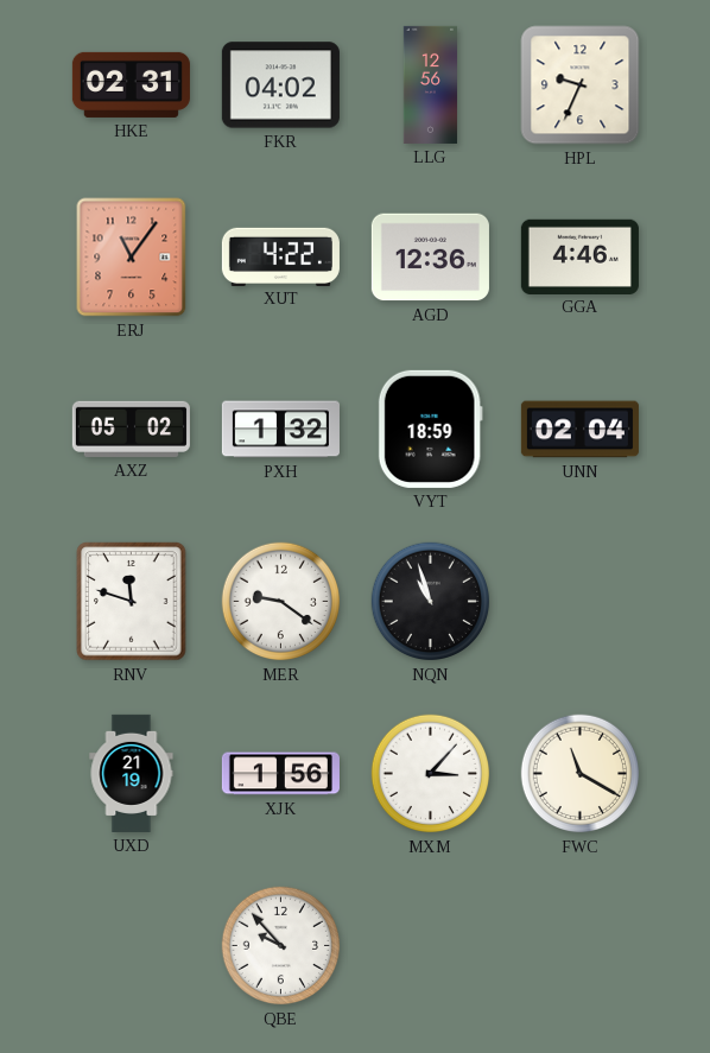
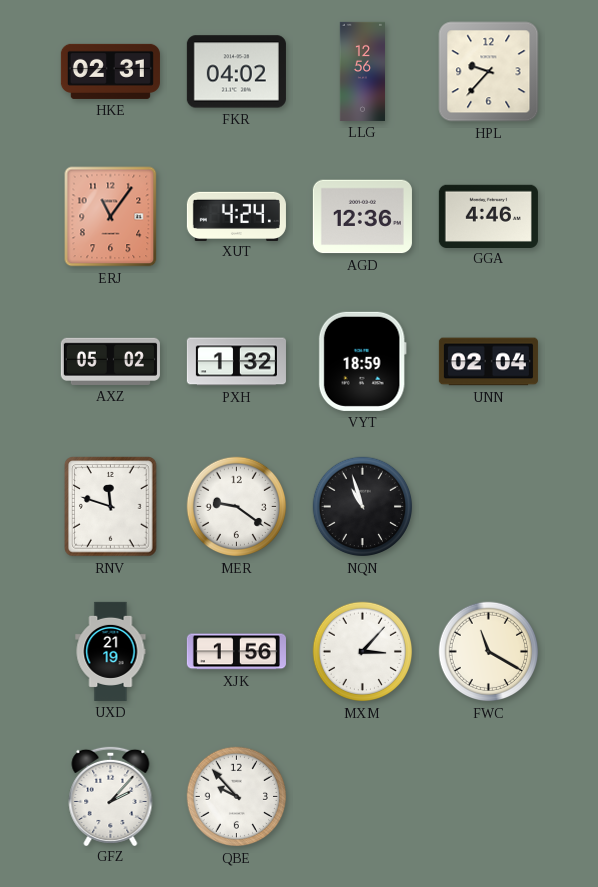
HPL: 9:34 -> 9:37
XUT: 4:22 -> 4:24
GFZ: none -> 2:07
